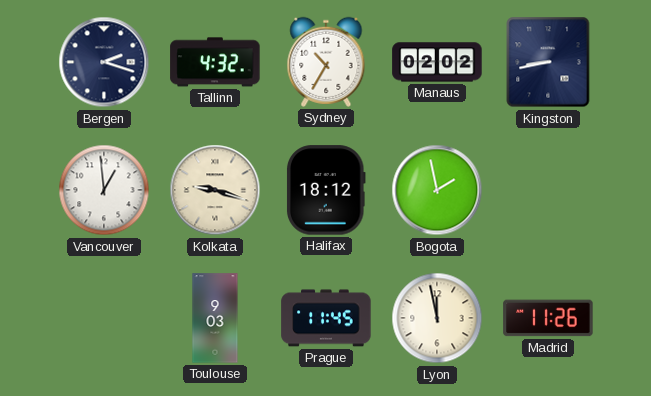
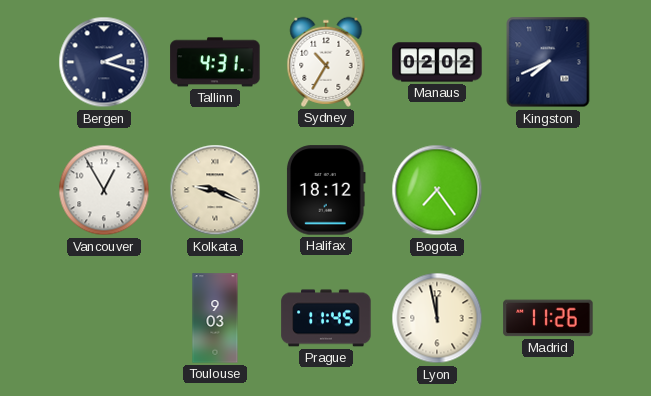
Tallinn: 4:32 -> 4:31
Kingston: 8:43 -> 7:41
Vancouver: 12:59 -> 12:55
Kolkata: 9:18 -> 9:19
Bogota: 1:58 -> 7:24
